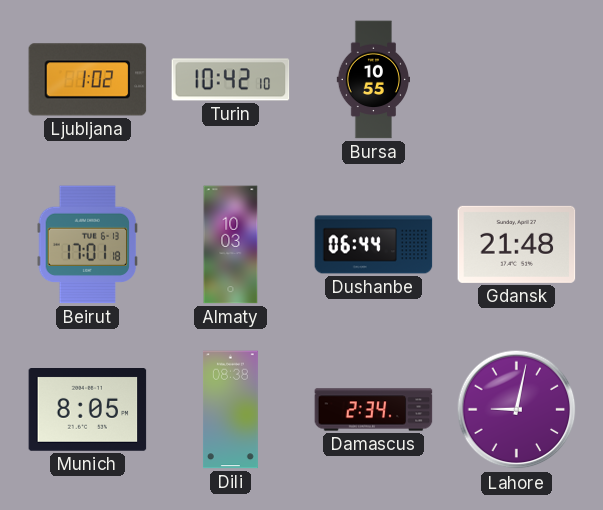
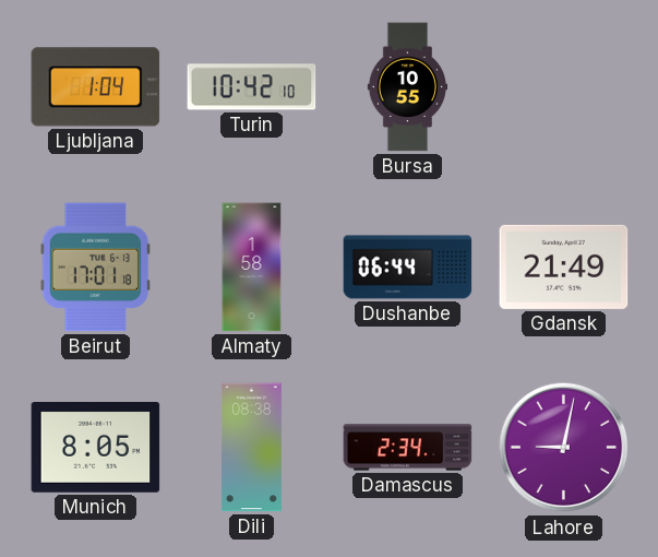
Ljubljana: 1:02 -> 1:04
Almaty: 10:03 -> 1:58
Gdansk: 21:48 -> 21:49
